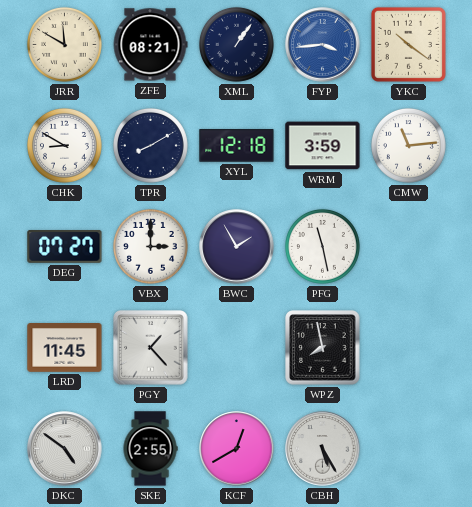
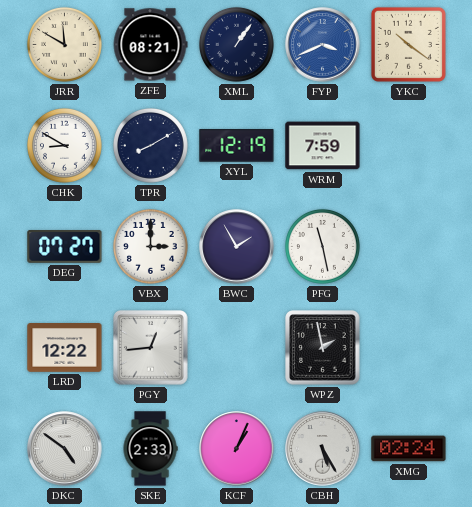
FYP: 3:44 -> 3:41
XYL: 12:18 -> 12:19
WRM: 3:59 -> 7:59
CMW: 11:14 -> none
LRD: 11:45 -> 12:22
PGY: 1:23 -> 12:44
WPZ: 7:58 -> 1:58
SKE: 2:55 -> 2:33
KCF: 12:40 -> 1:04
XMG: none -> 02:24
